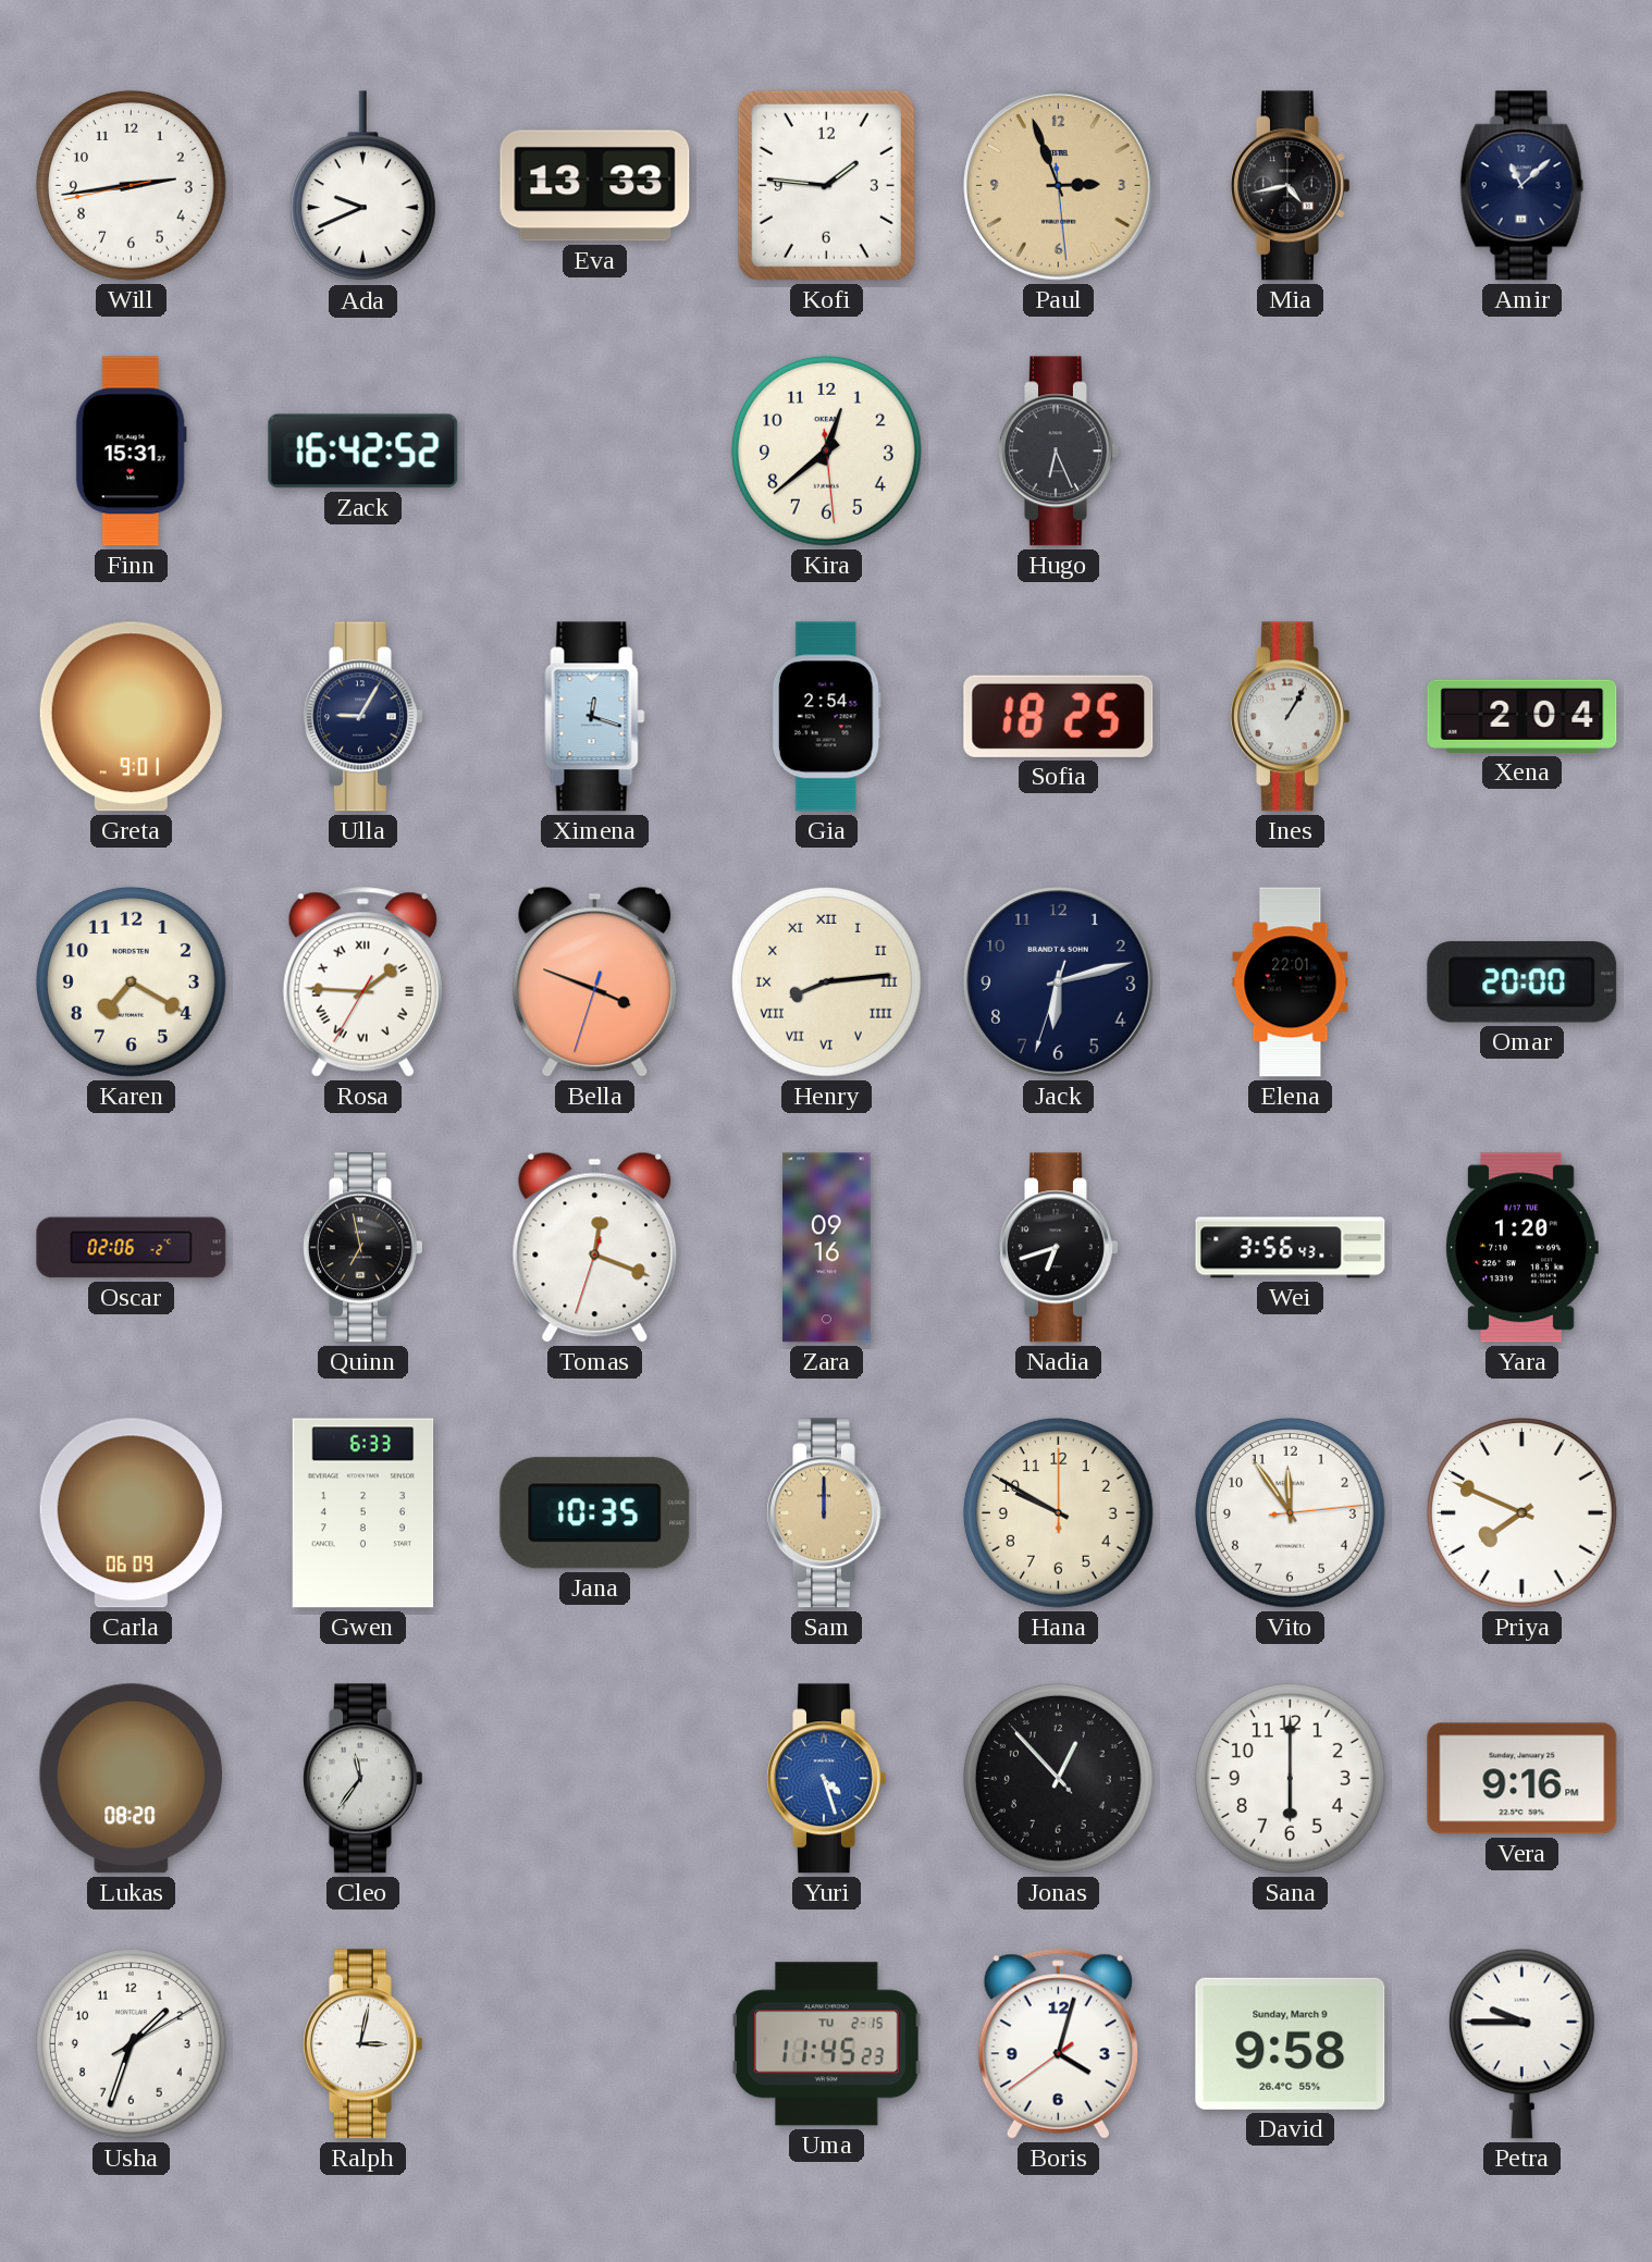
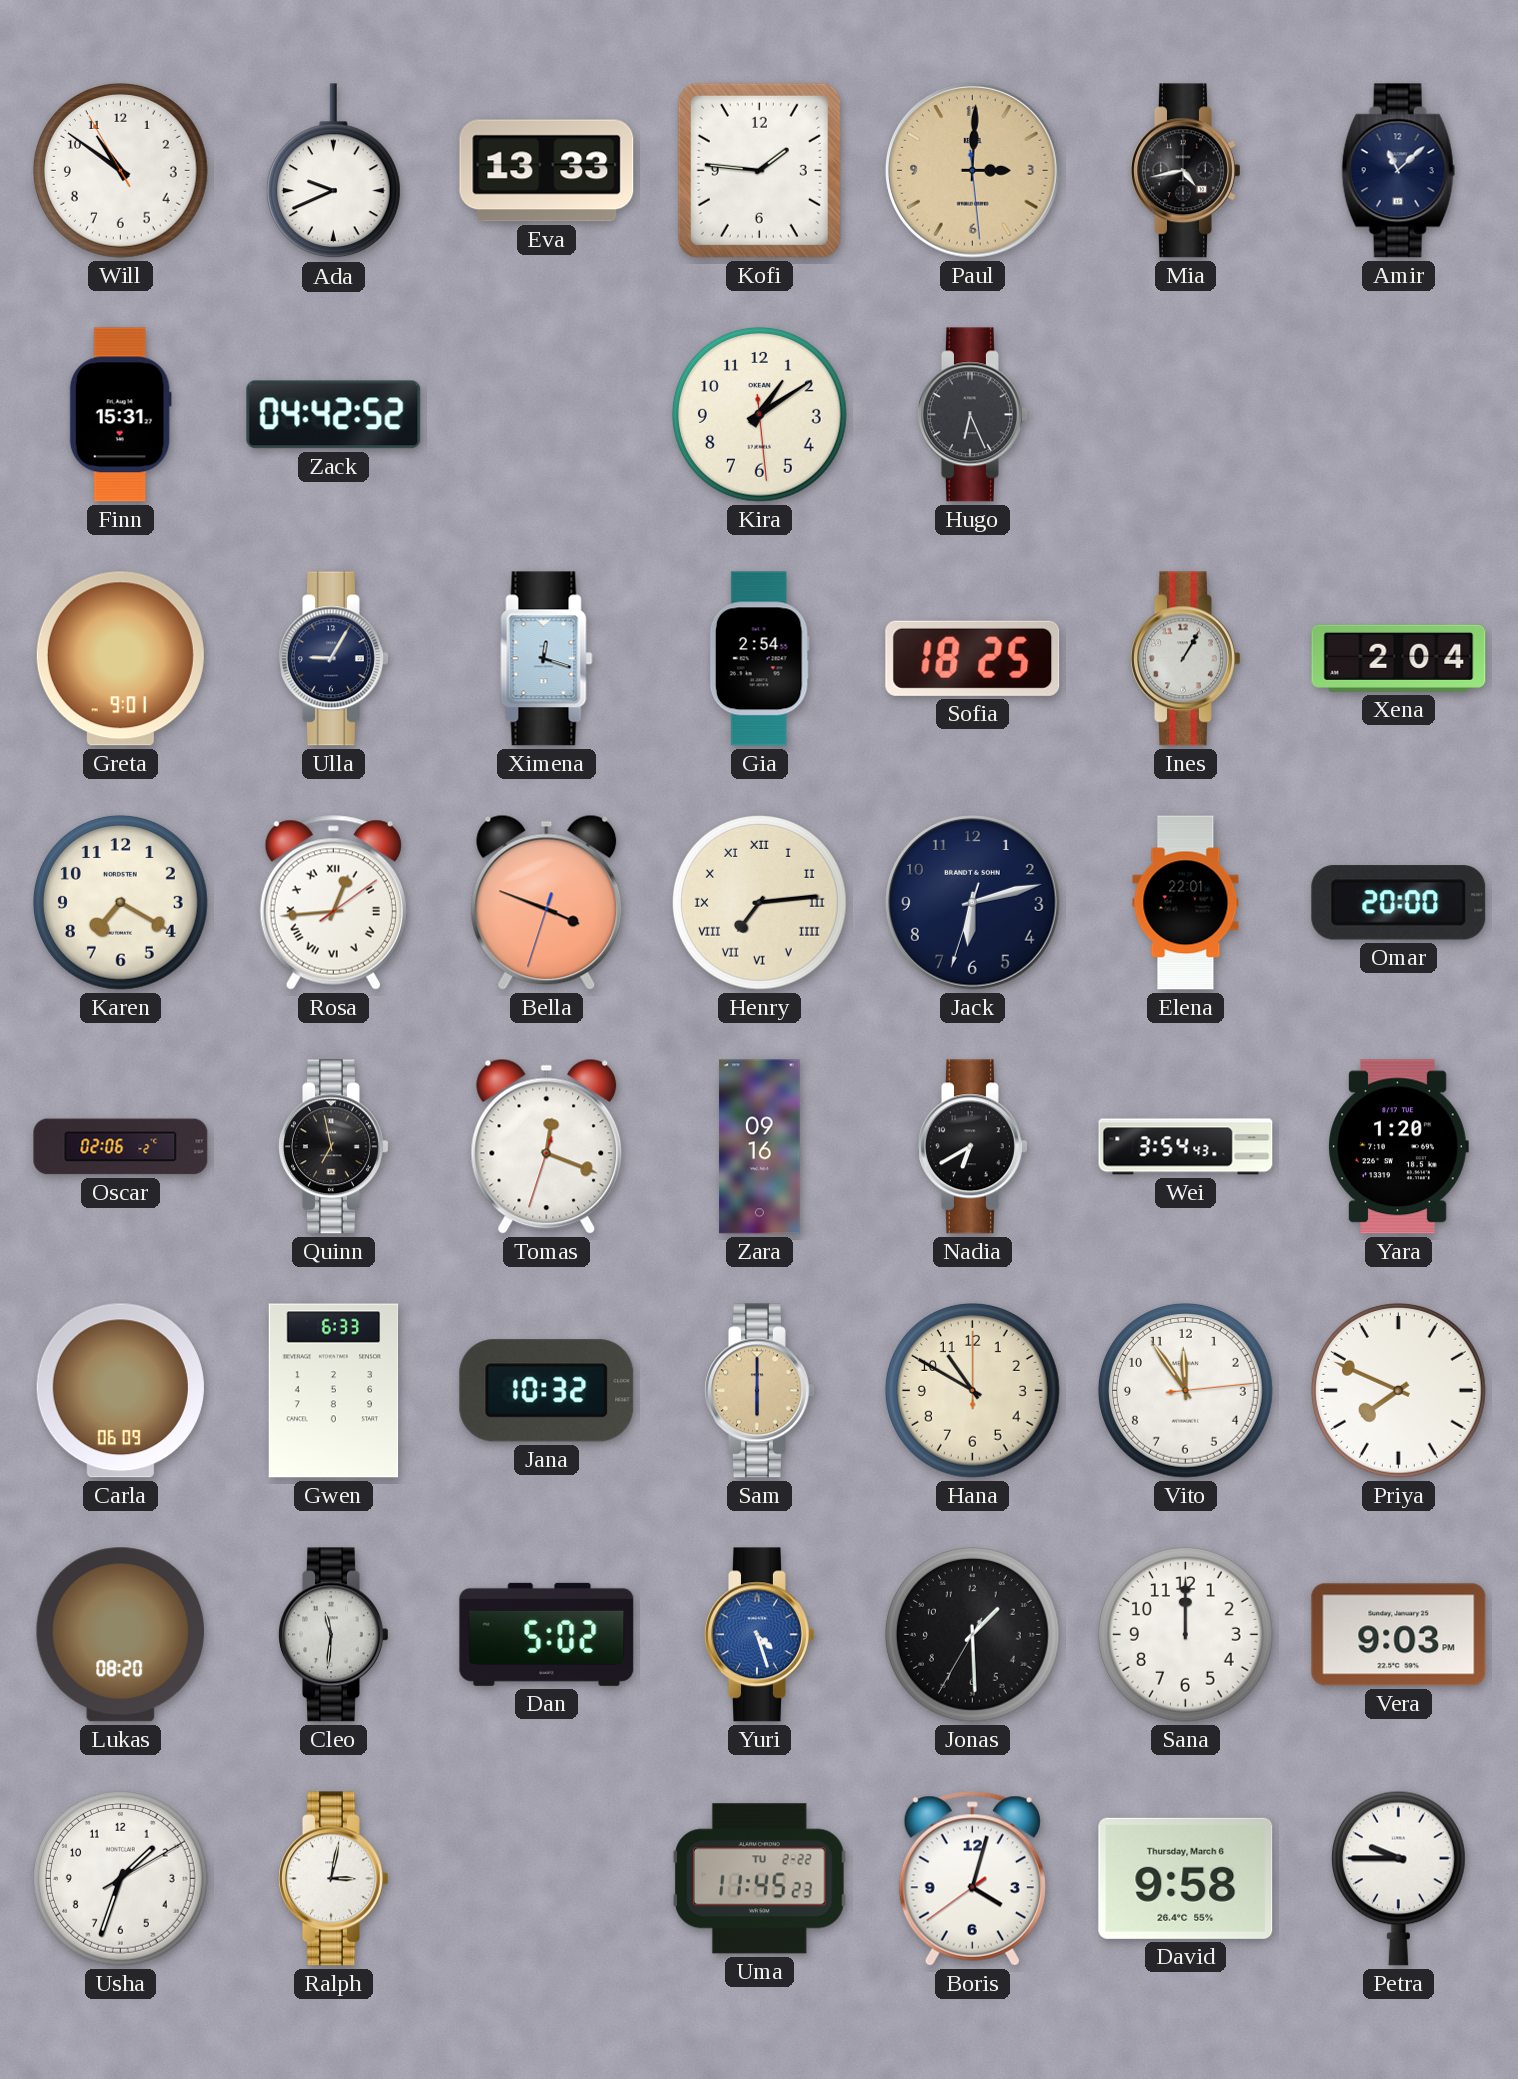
Will: 2:43 -> 10:50
Paul: 2:56 -> 3:00
Zack: 16:42 -> 04:42
Kira: 12:38 -> 1:09
Rosa: 1:45 -> 12:44
Henry: 8:14 -> 7:14
Nadia: 6:42 -> 6:40
Wei: 3:56 -> 3:54
Jana: 10:35 -> 10:32
Sam: 12:00 -> 6:00
Hana: 9:50 -> 10:50
Cleo: 11:36 -> 11:31
Dan: none -> 5:02
Jonas: 12:52 -> 1:29
Sana: 6:00 -> 12:00
Vera: 9:16 -> 9:03
Uma date: TU 2-15 -> TU 2-22
David date: Sunday, March 9 -> Thursday, March 6
